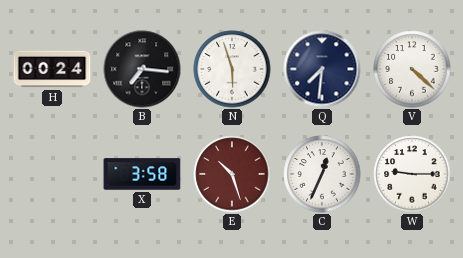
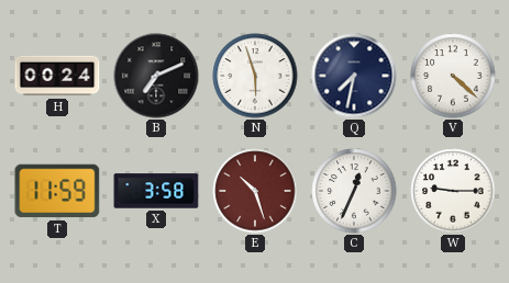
B: 7:16 -> 7:11
Q: 7:31 -> 7:32
T: none -> 11:59
